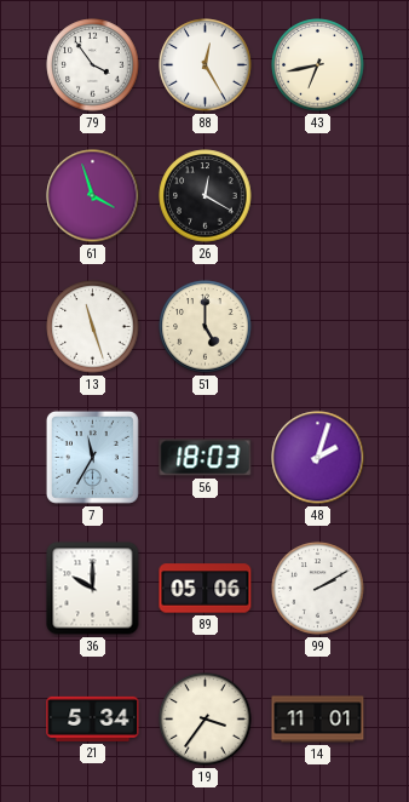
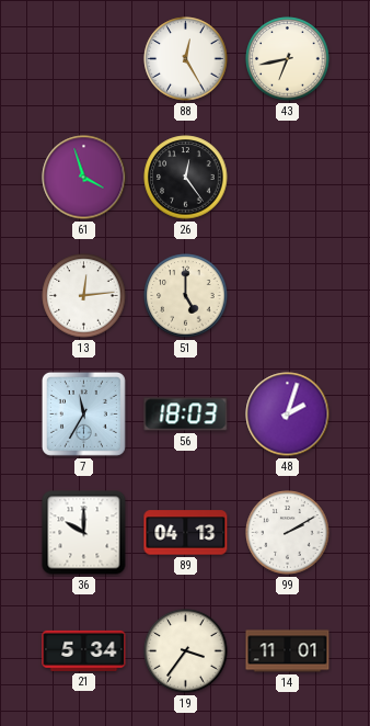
79: 3:54 -> none
26: 12:20 -> 12:24
13: 11:27 -> 12:14
89: 05:06 -> 04:13
